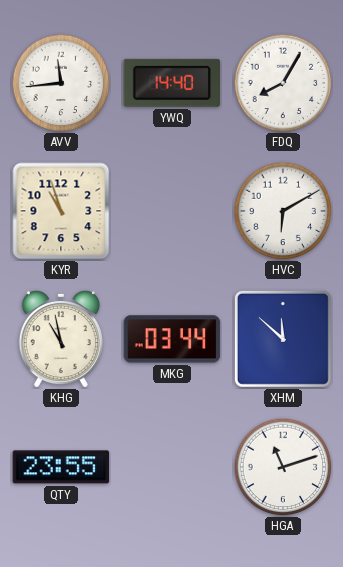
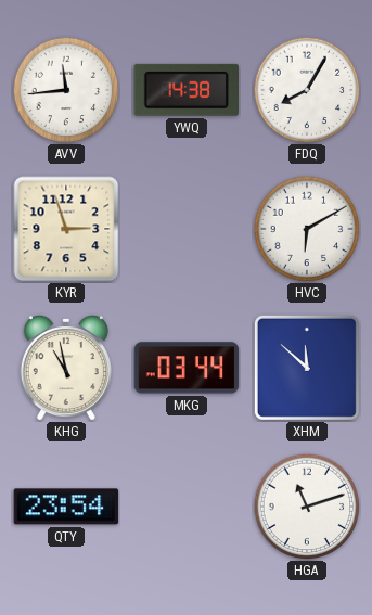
YWQ: 14:40 -> 14:38
KYR: 10:57 -> 2:57
QTY: 23:55 -> 23:54
